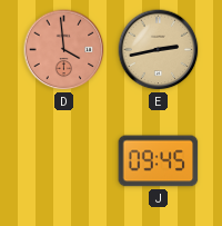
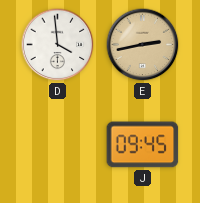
D dial: salmon -> white
